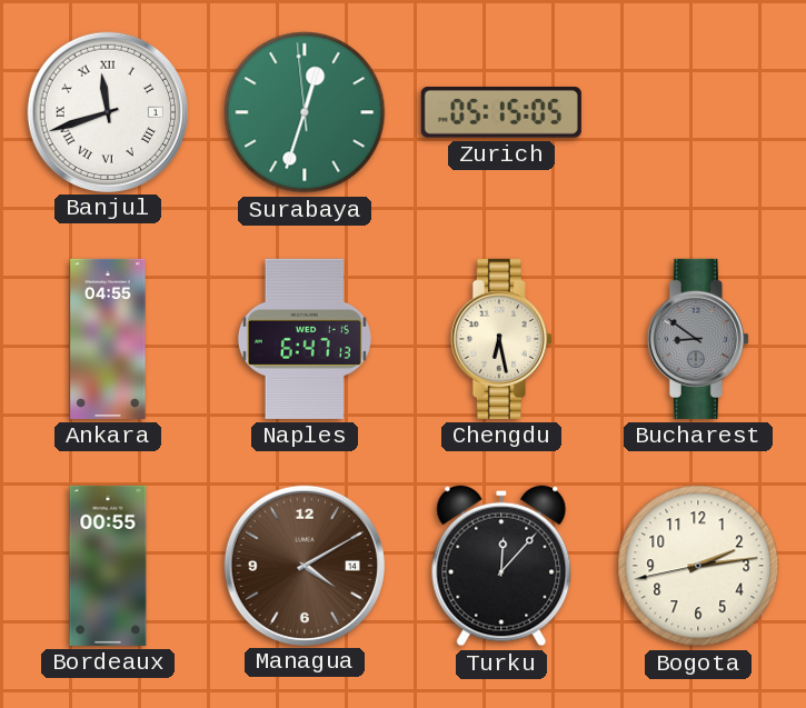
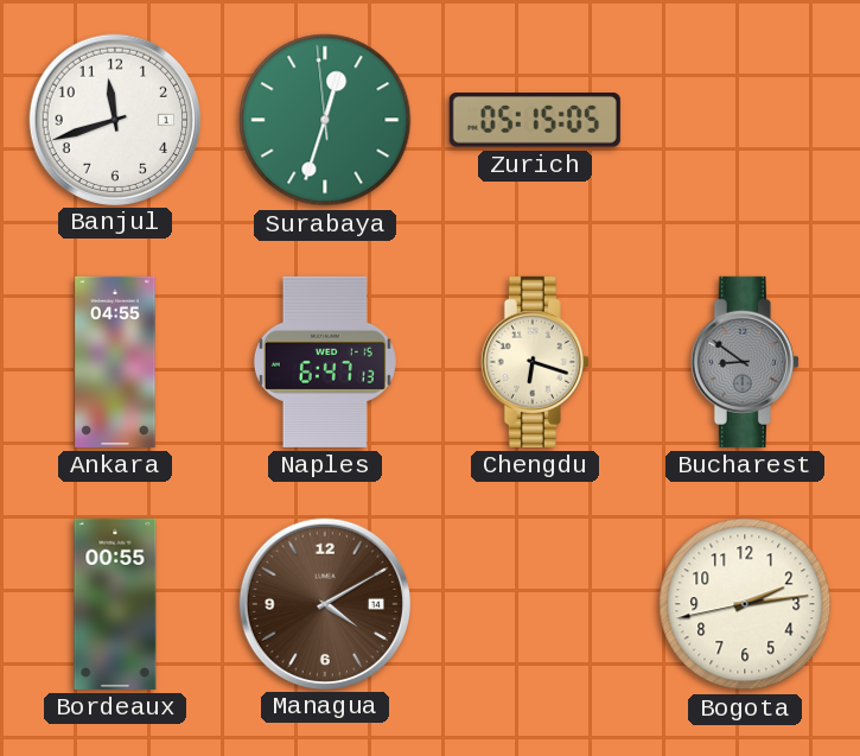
Banjul numerals: Roman -> Arabic
Chengdu: 6:28 -> 6:18
Turku: 12:07 -> none
